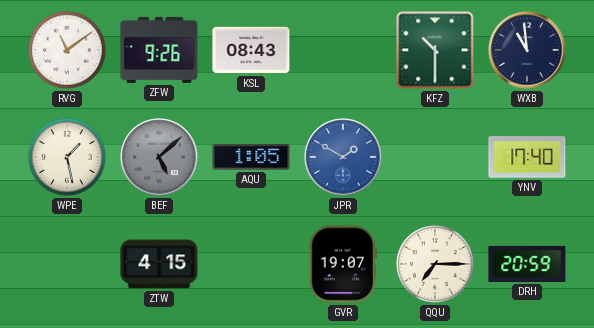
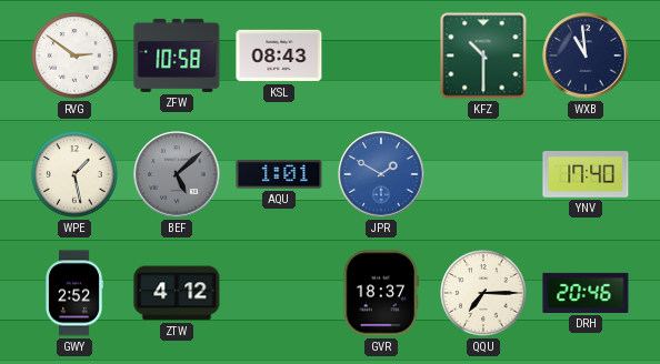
RVG: 11:09 -> 2:51
ZFW: 9:26 -> 10:58
AQU: 1:05 -> 1:01
GWY: none -> 2:52
ZTW: 4:15 -> 4:12
GVR: 19:07 -> 18:37
DRH: 20:59 -> 20:46
